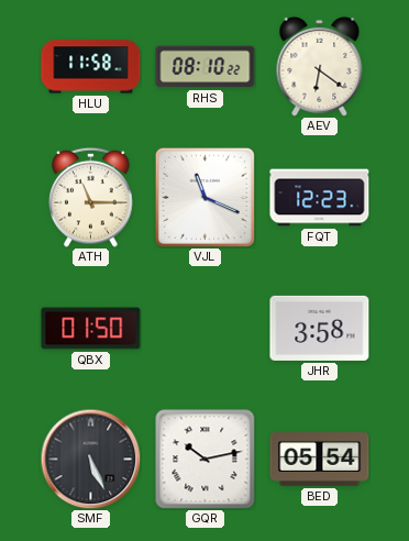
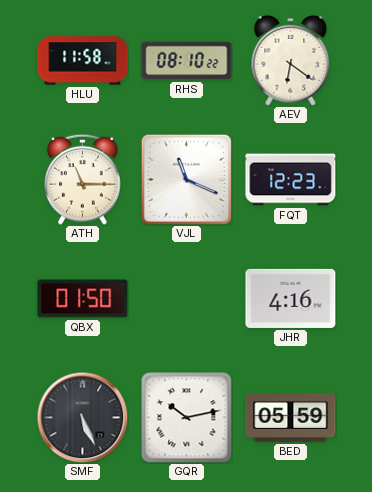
JHR: 3:58 -> 4:16
BED: 05:54 -> 05:59
